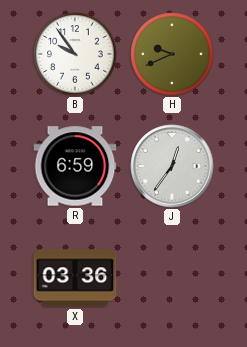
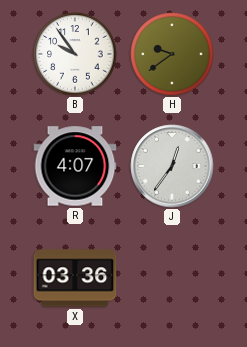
H: 9:41 -> 9:39
R: 6:59 -> 4:07
